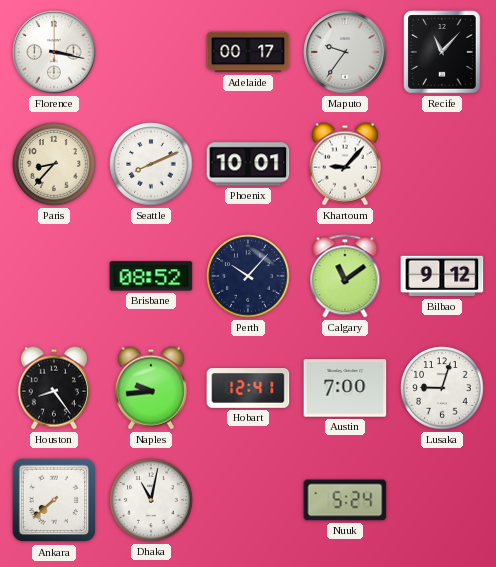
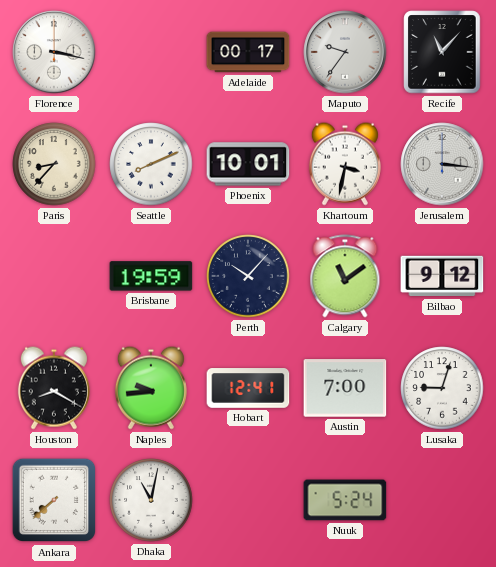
Khartoum: 9:07 -> 3:32
Jerusalem: none -> 3:16
Brisbane: 08:52 -> 19:59
Houston: 8:24 -> 8:20
